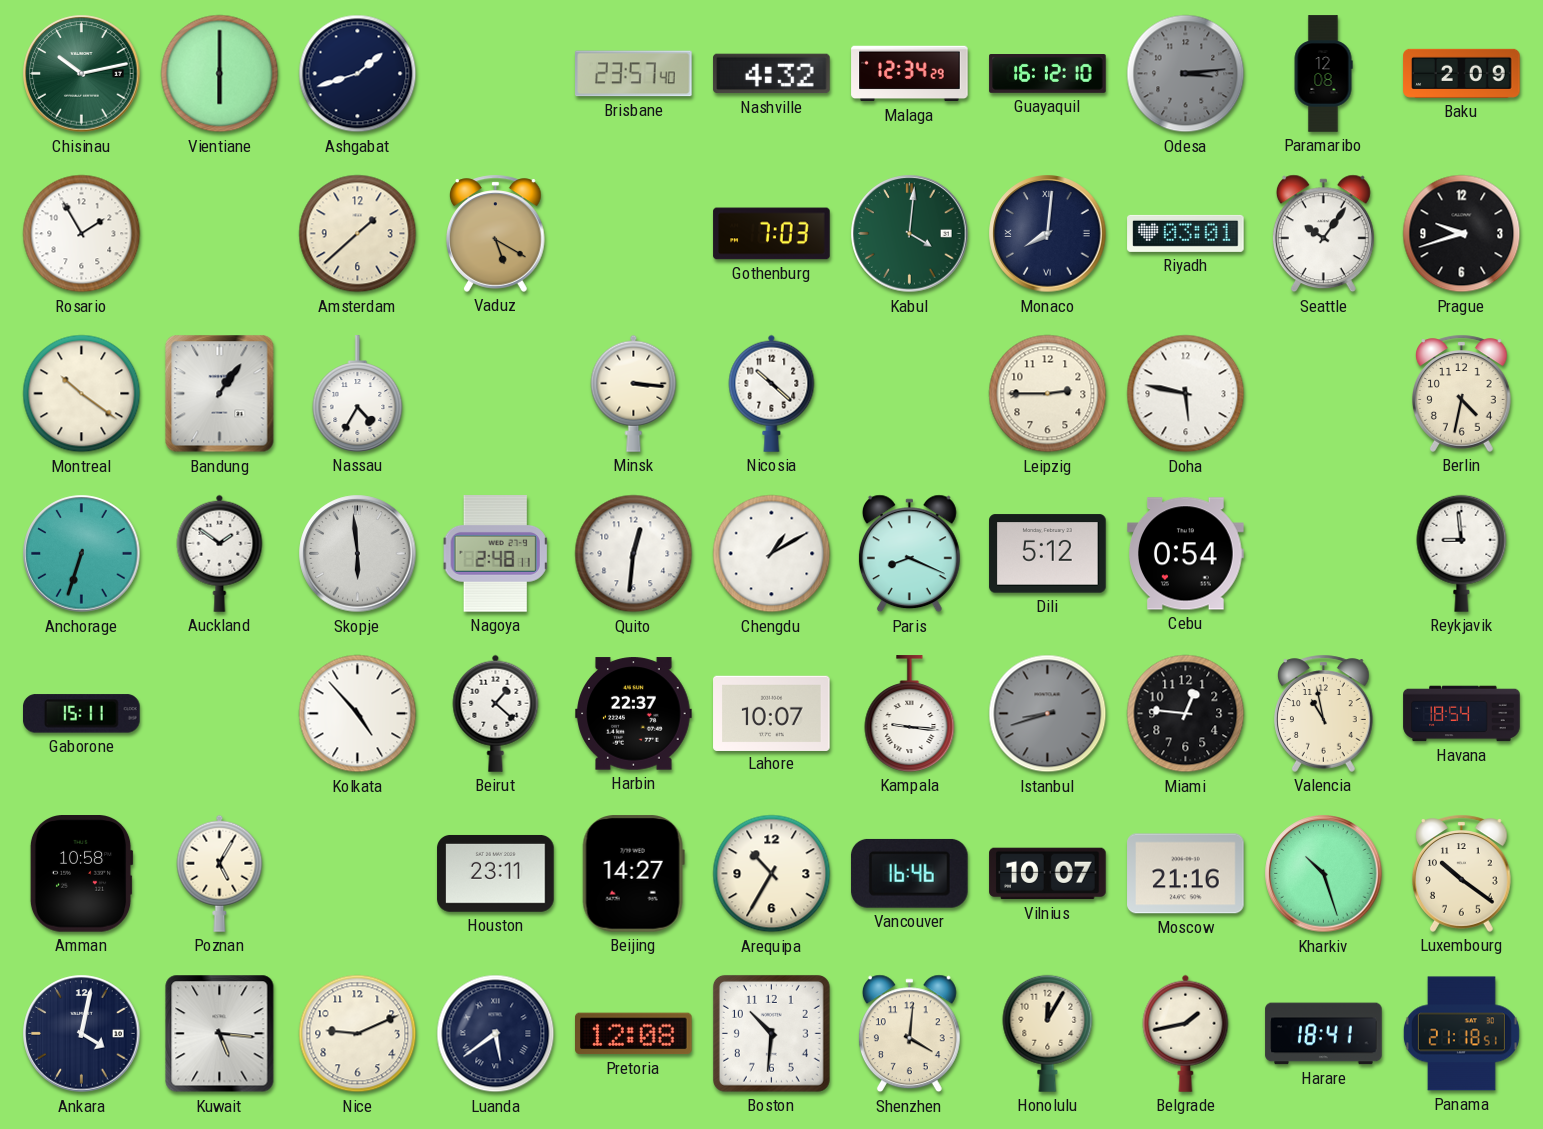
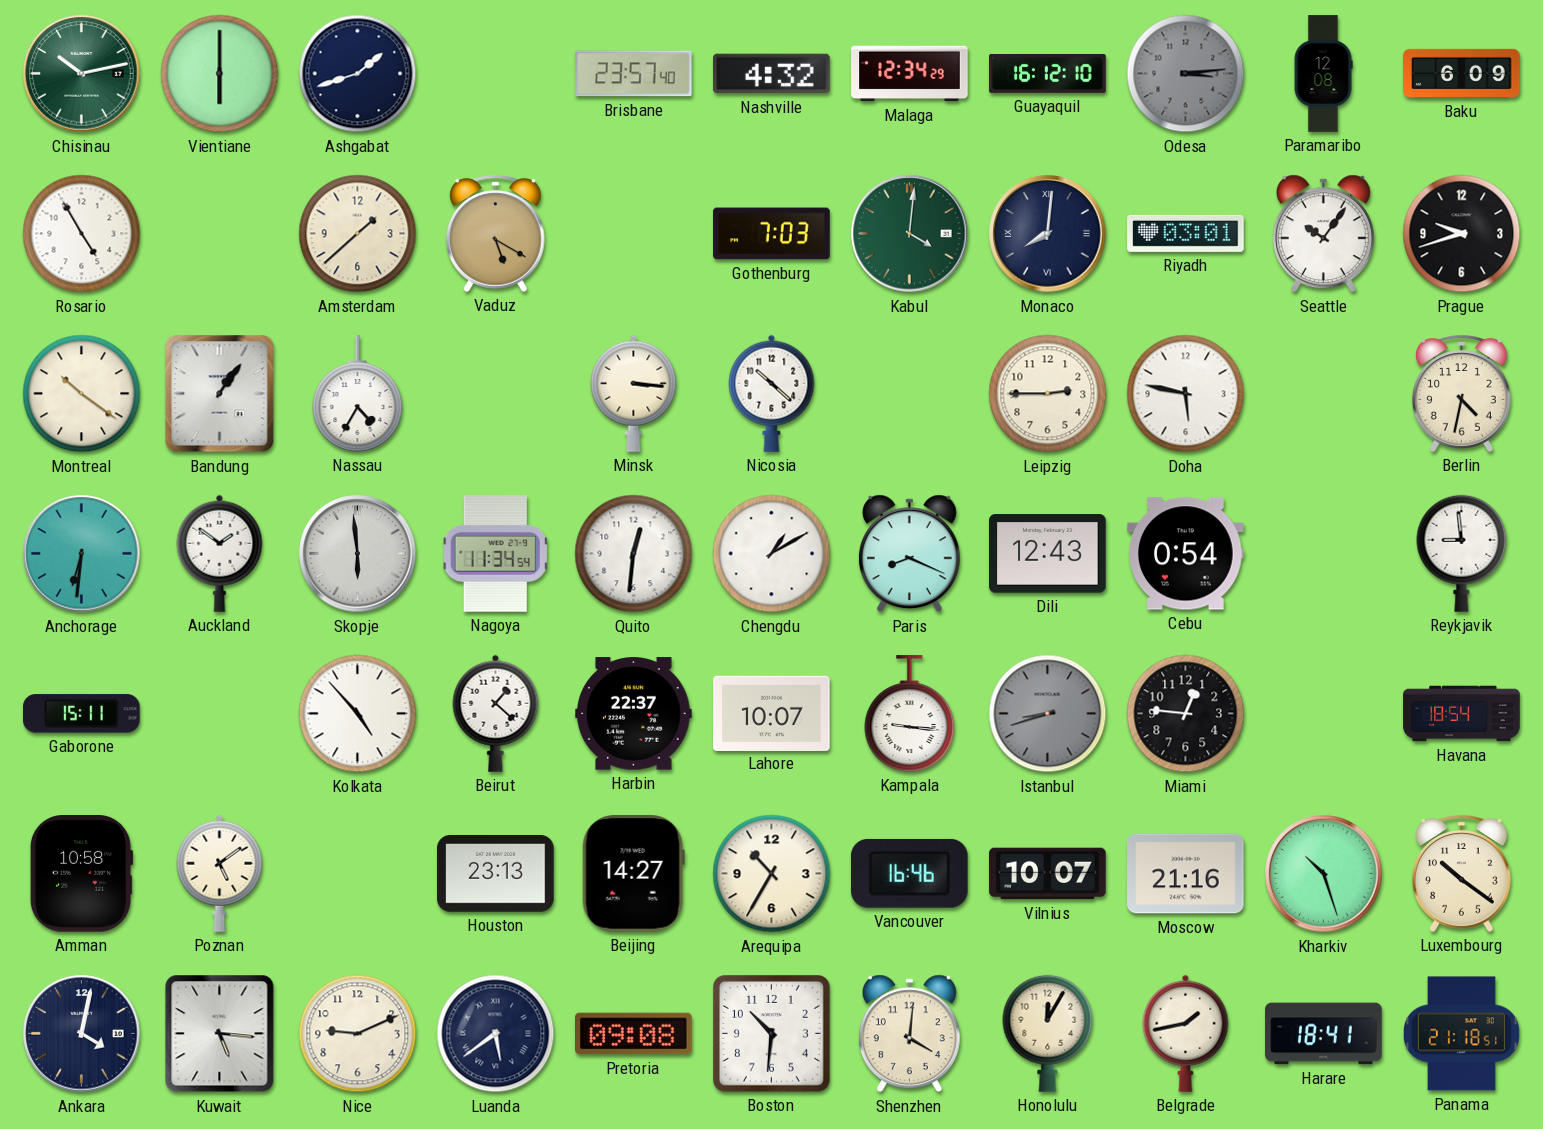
Baku: 2:09 -> 6:09
Rosario: 1:55 -> 4:55
Anchorage: 6:33 -> 6:31
Nagoya: 2:48 -> 11:34
Dili: 5:12 -> 12:43
Valencia: 10:58 -> none
Poznan: 5:05 -> 5:09
Houston: 23:11 -> 23:13
Pretoria: 12:08 -> 09:08
